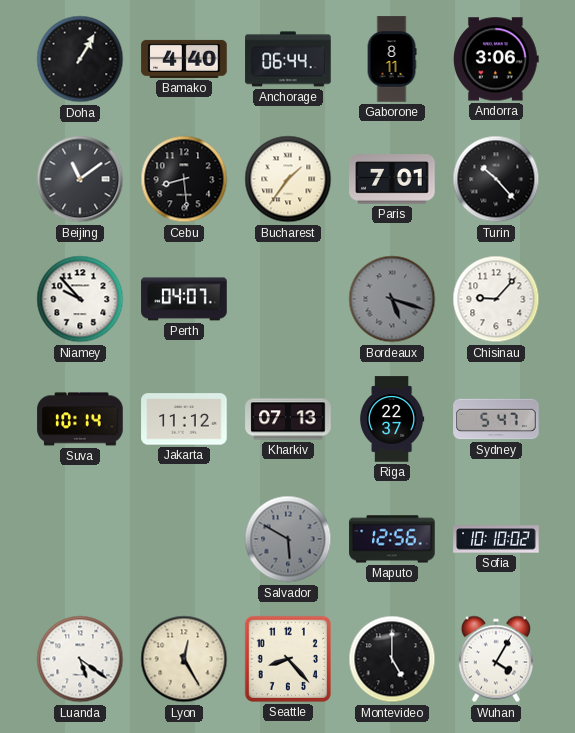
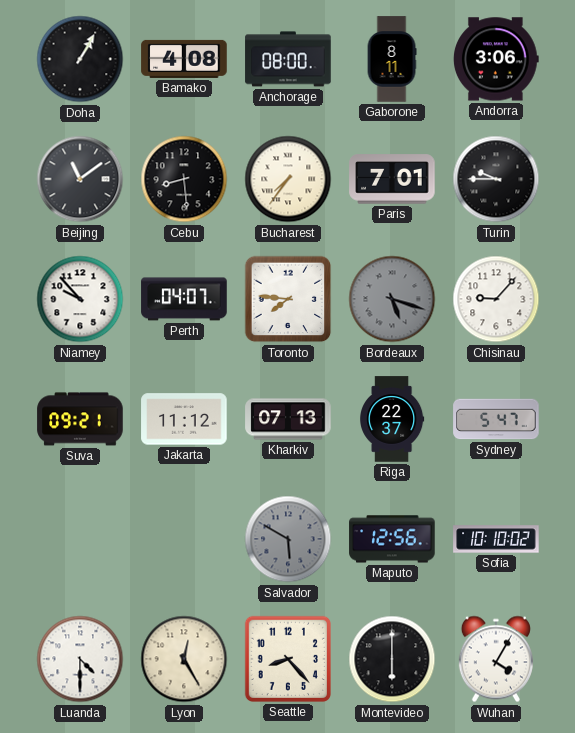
Bamako: 4:40 -> 4:08
Anchorage: 06:44 -> 08:00
Bucharest: 1:36 -> 7:36
Turin: 10:23 -> 9:45
Toronto: none -> 7:46
Suva: 10:14 -> 09:21
Luanda: 5:21 -> 4:30
Montevideo: 5:00 -> 6:00
